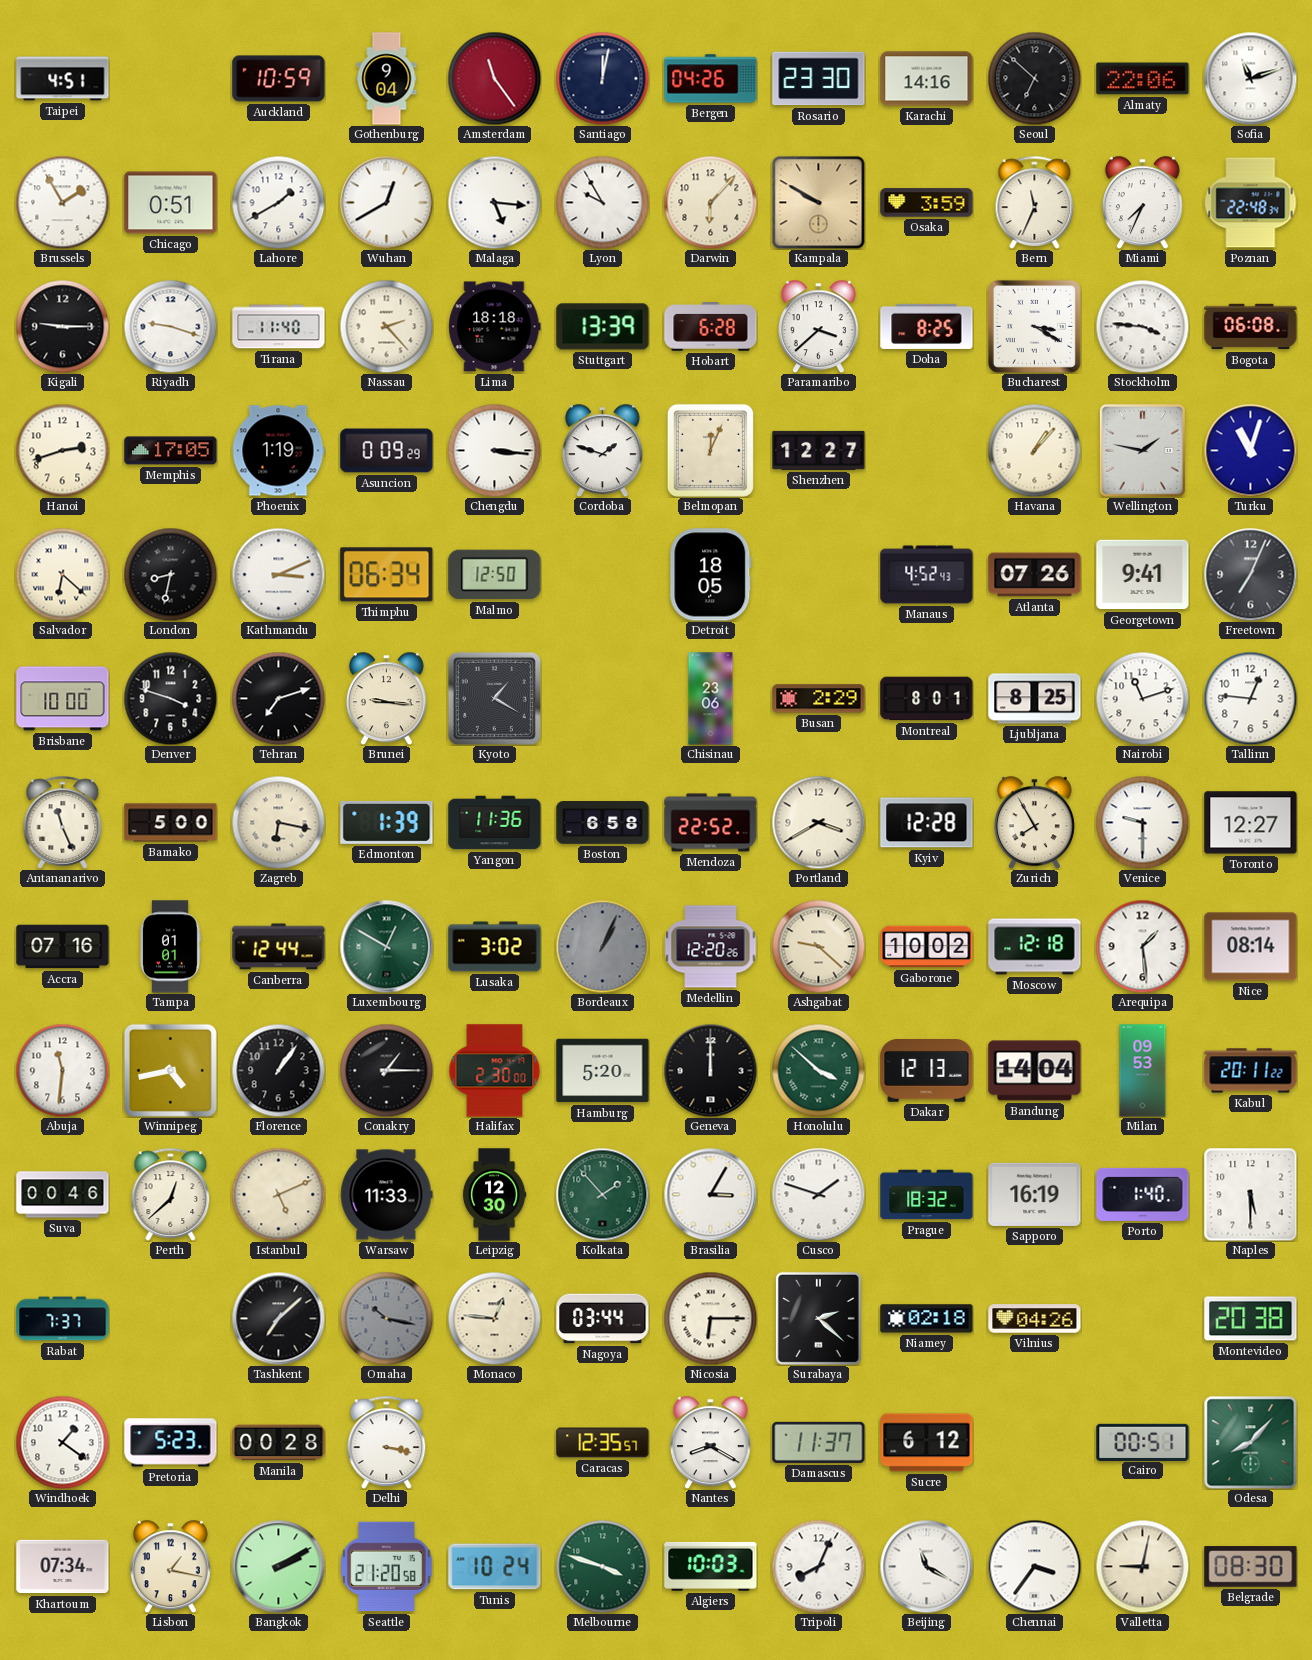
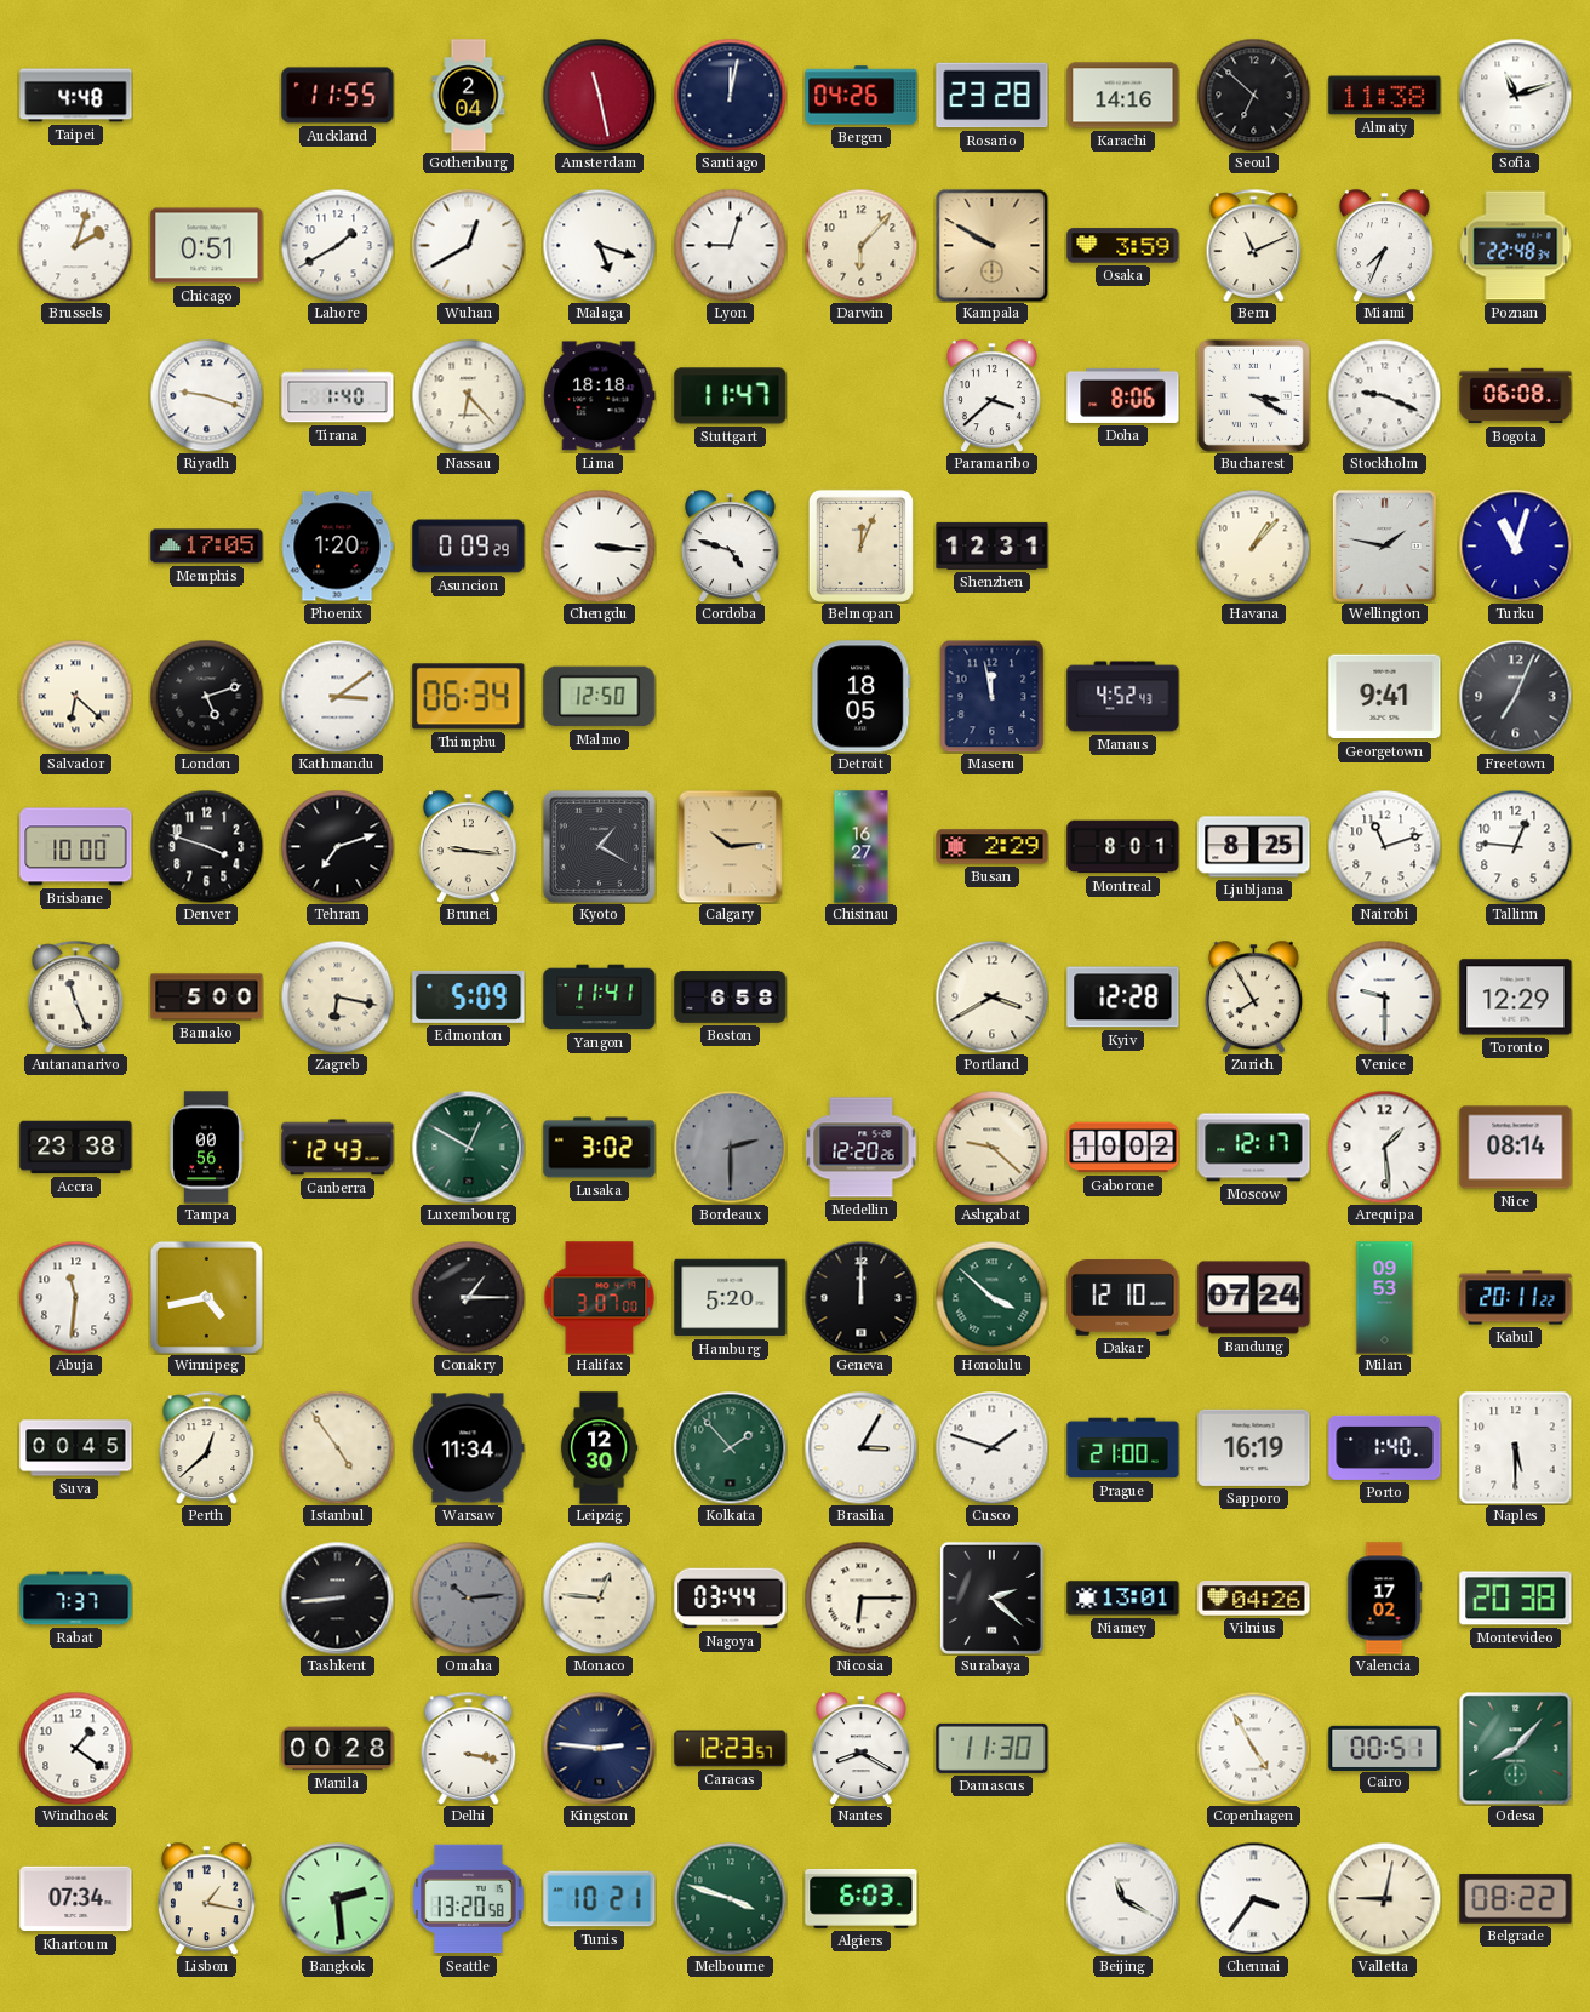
Taipei: 4:51 -> 4:48
Auckland: 10:59 -> 11:55
Gothenburg: 9:04 -> 2:04
Amsterdam: 11:24 -> 11:28
Rosario: 23:30 -> 23:28
Almaty: 22:06 -> 11:38
Brussels: 1:55 -> 2:03
Malaga: 5:16 -> 5:18
Lyon: 9:55 -> 9:03
Bern: 11:34 -> 11:11
Kigali: 9:15 -> none
Tirana: 11:40 -> 1:40
Nassau: 2:23 -> 6:23
Stuttgart: 13:39 -> 11:47
Hobart: 6:28 -> none
Doha: 8:25 -> 8:06
Stockholm: 3:46 -> 9:19
Hanoi: 2:42 -> none
Phoenix: 1:19 -> 1:20
Cordoba: 1:48 -> 4:48
Shenzhen: 12:27 -> 12:31
London: 8:32 -> 5:12
Kathmandu: 3:11 -> 3:09
Maseru: none -> 11:58
Atlanta: 07:26 -> none
Calgary: none -> 10:14
Chisinau: 23:06 -> 16:27
Edmonton: 1:39 -> 5:09
Yangon: 11:36 -> 11:41
Mendoza: 22:52 -> none
Toronto: 12:27 -> 12:29
Accra: 07:16 -> 23:38
Tampa: 01:01 -> 00:56
Canberra: 12:44 -> 12:43
Bordeaux: 1:04 -> 2:30
Moscow: 12:18 -> 12:17
Florence: 1:06 -> none
Halifax: 2:30 -> 3:07
Dakar: 12:13 -> 12:10
Bandung: 14:04 -> 07:24
Suva: 00:46 -> 00:45
Istanbul: 5:11 -> 4:54
Warsaw: 11:33 -> 11:34
Prague: 18:32 -> 21:00
Tashkent: 7:08 -> 8:44
Omaha: 10:17 -> 10:14
Niamey: 02:18 -> 13:01
Valencia: none -> 17:02
Pretoria: 5:23 -> none
Kingston: none -> 2:46
Caracas: 12:35 -> 12:23
Damascus: 11:37 -> 11:30
Sucre: 6:12 -> none
Copenhagen: none -> 4:55
Bangkok: 2:10 -> 2:29
Seattle: 21:20 -> 13:20
Tunis: 10:24 -> 10:21
Algiers: 10:03 -> 6:03
Tripoli: 8:04 -> none
Belgrade: 08:30 -> 08:22
